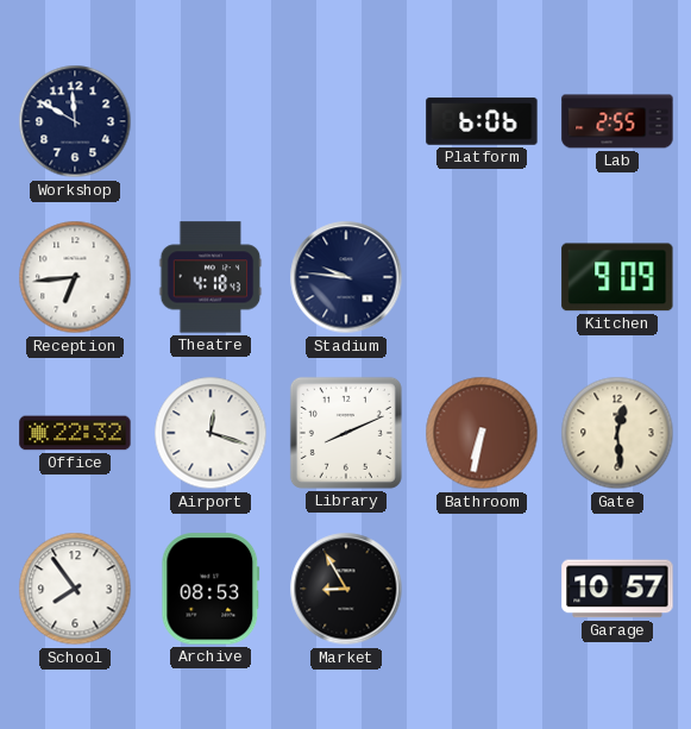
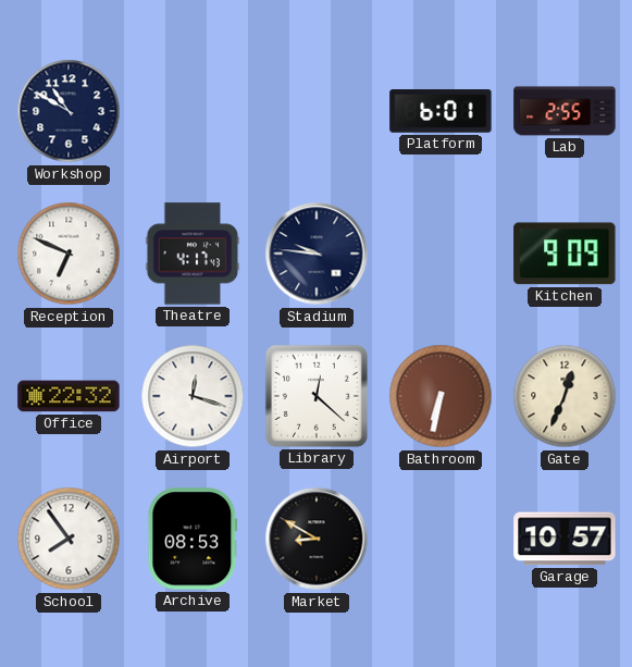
Workshop: 11:50 -> 10:50
Platform: 6:06 -> 6:01
Reception: 6:44 -> 6:49
Theatre: 4:18 -> 4:17
Library: 8:11 -> 12:22
Gate: 12:29 -> 12:34
Market: 8:55 -> 8:50
